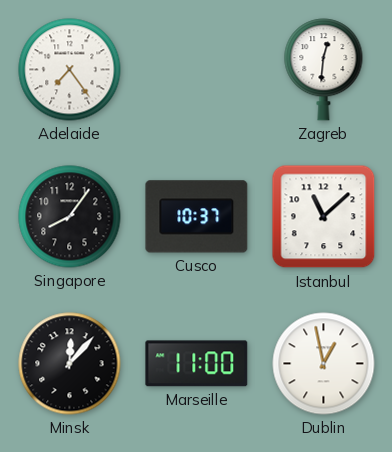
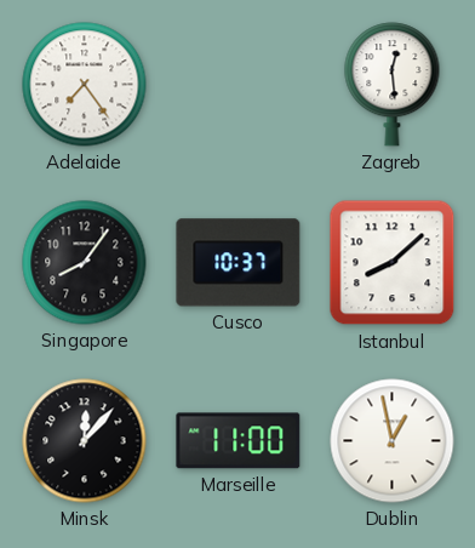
Zagreb: 12:31 -> 12:29
Istanbul: 11:08 -> 8:08
